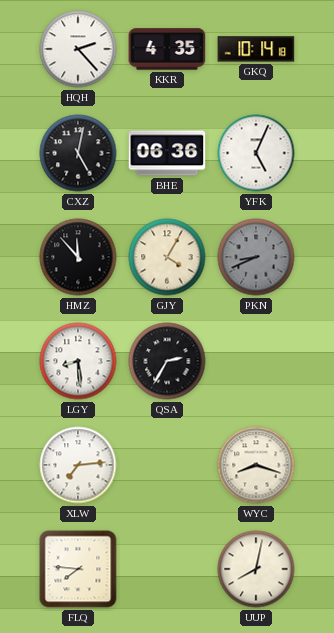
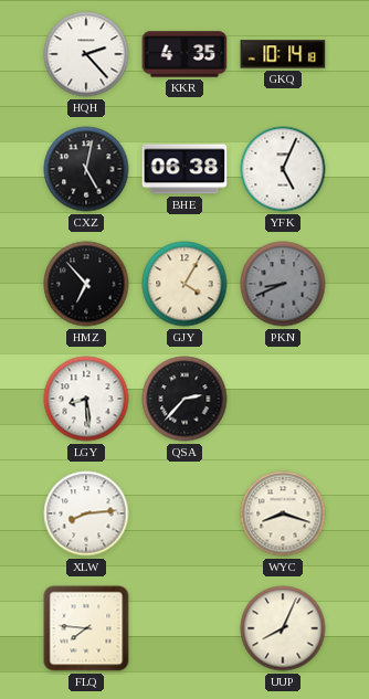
BHE: 06:36 -> 06:38
HMZ: 11:53 -> 6:53
QSA: 2:35 -> 2:37
XLW: 7:14 -> 8:14
UUP: 8:02 -> 8:04
